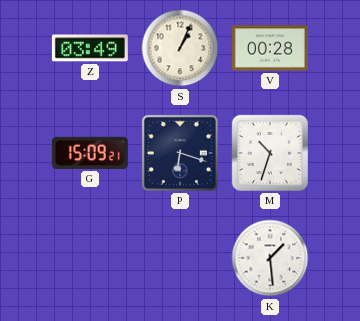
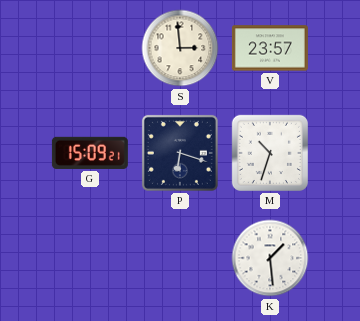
Z: 03:49 -> none
S: 1:04 -> 2:59
V: 00:28 -> 23:57
